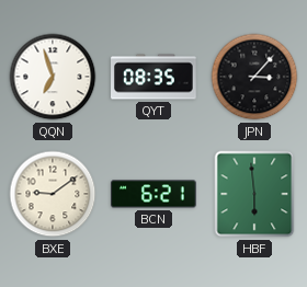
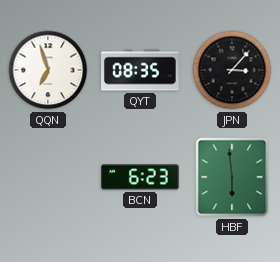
BXE: 9:09 -> none
BCN: 6:21 -> 6:23
